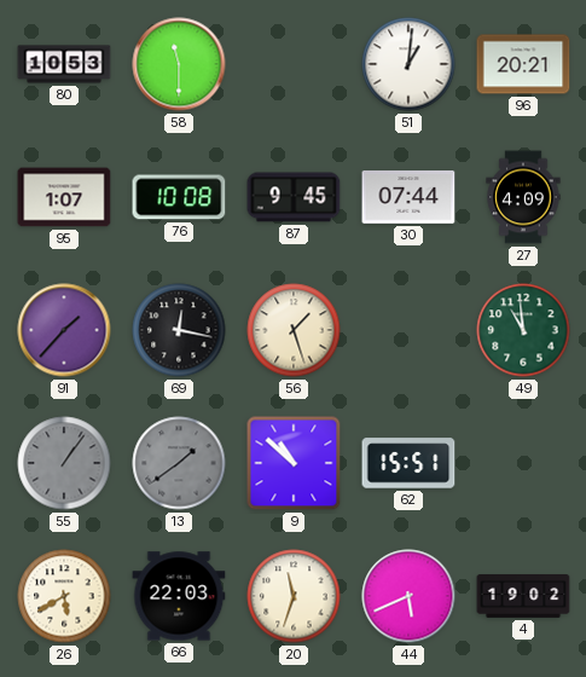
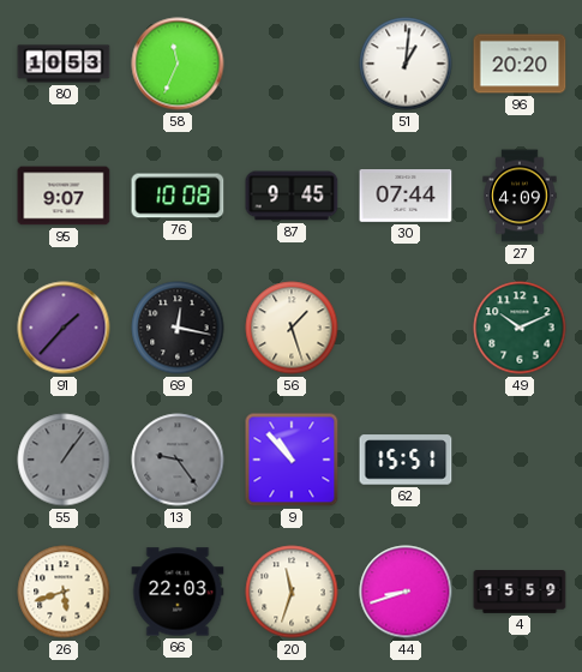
58: 11:30 -> 11:34
96: 20:21 -> 20:20
95: 1:07 -> 9:07
49: 10:59 -> 10:11
13: 1:39 -> 9:24
9: 10:52 -> 10:53
26: 5:40 -> 5:42
44: 5:41 -> 8:42
4: 19:02 -> 15:59
